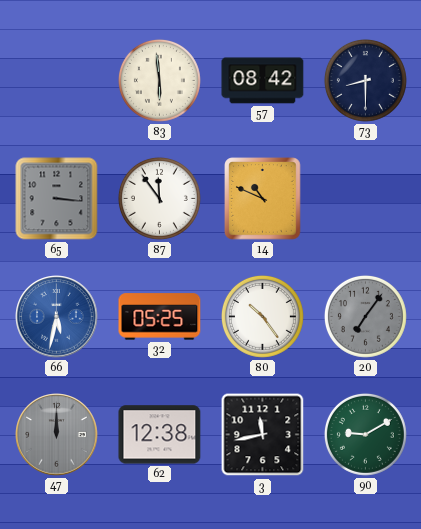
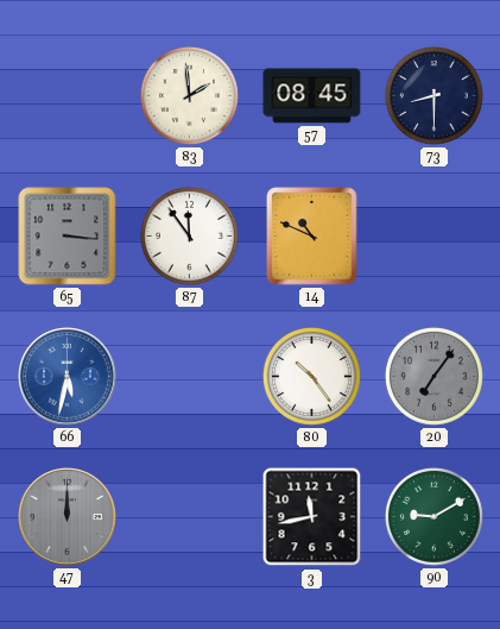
83: 5:59 -> 1:59
57: 08:42 -> 08:45
32: 05:25 -> none
62: 12:38 -> none
